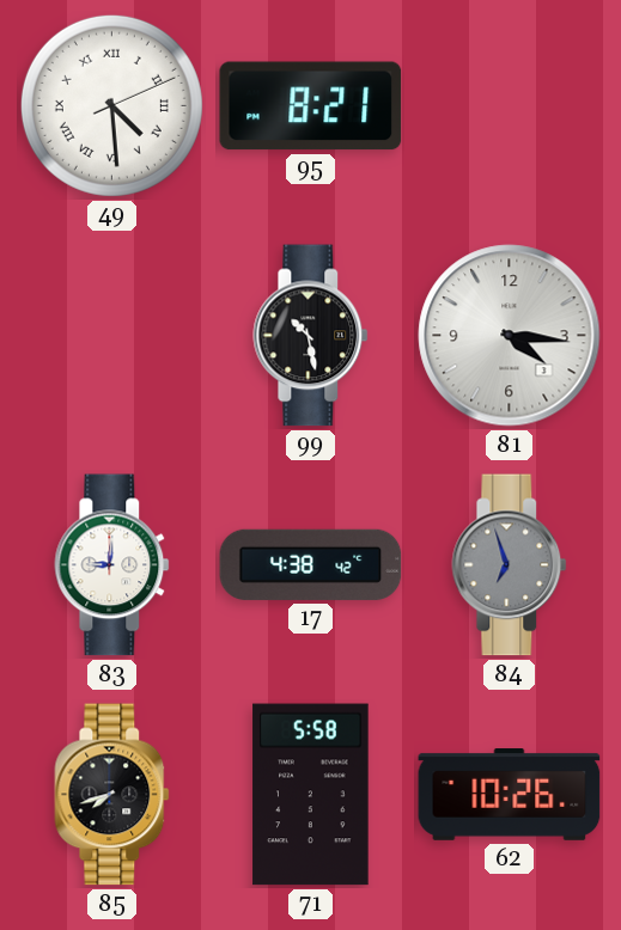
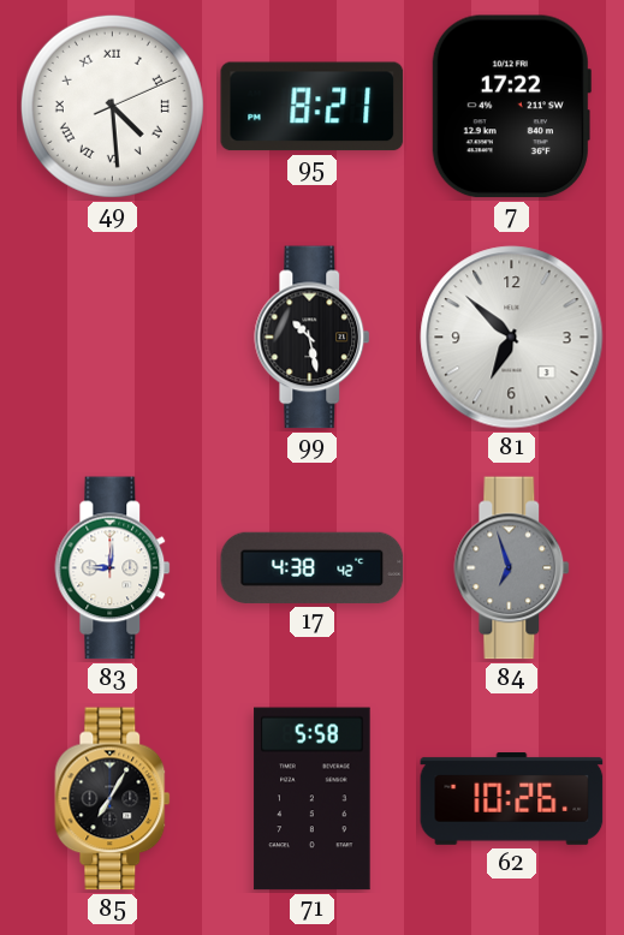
7: none -> 17:22
81: 4:16 -> 6:52
85: 7:42 -> 7:05
